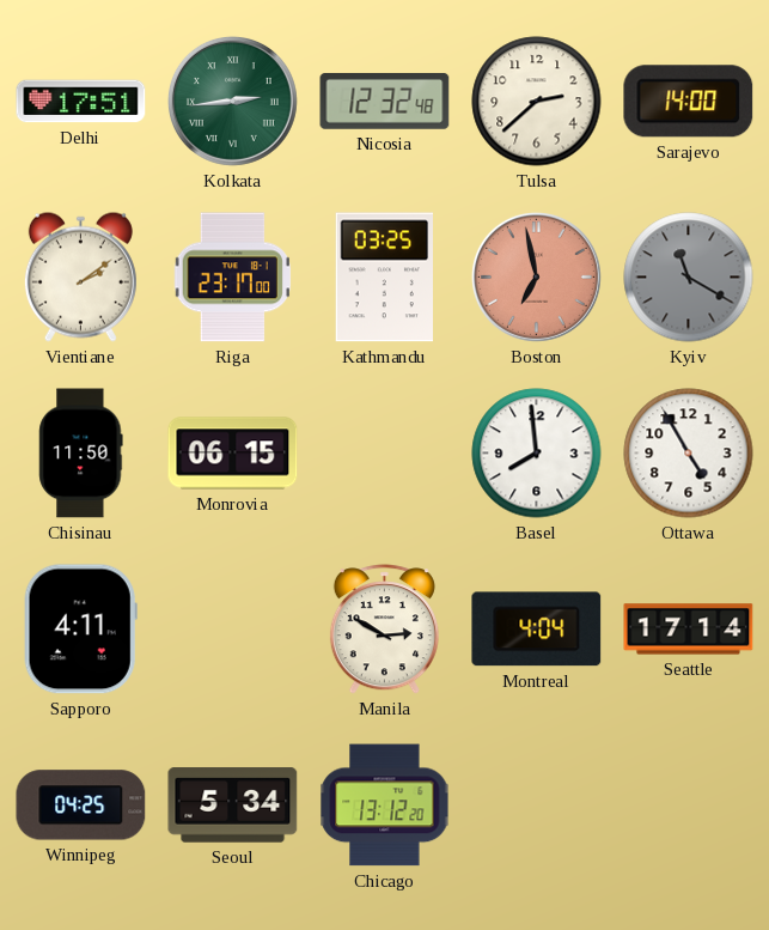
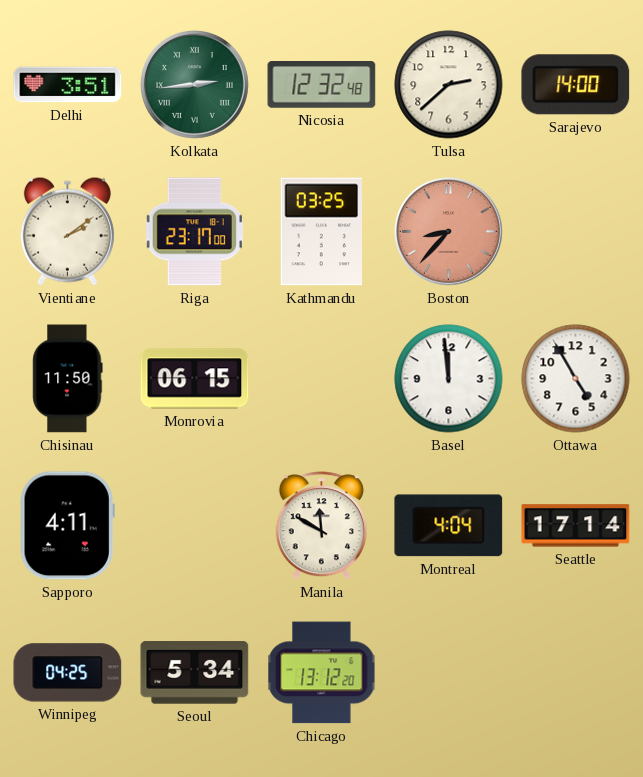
Delhi: 17:51 -> 3:51
Boston: 6:58 -> 8:37
Kyiv: 11:20 -> none
Basel: 7:59 -> 11:59
Manila: 2:50 -> 11:50
